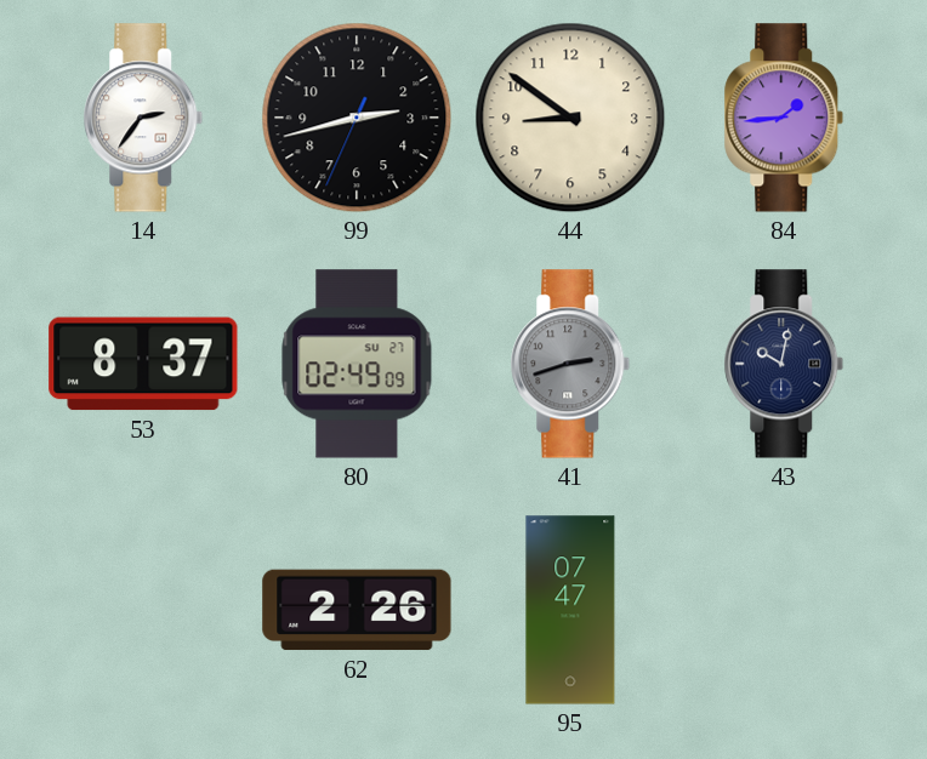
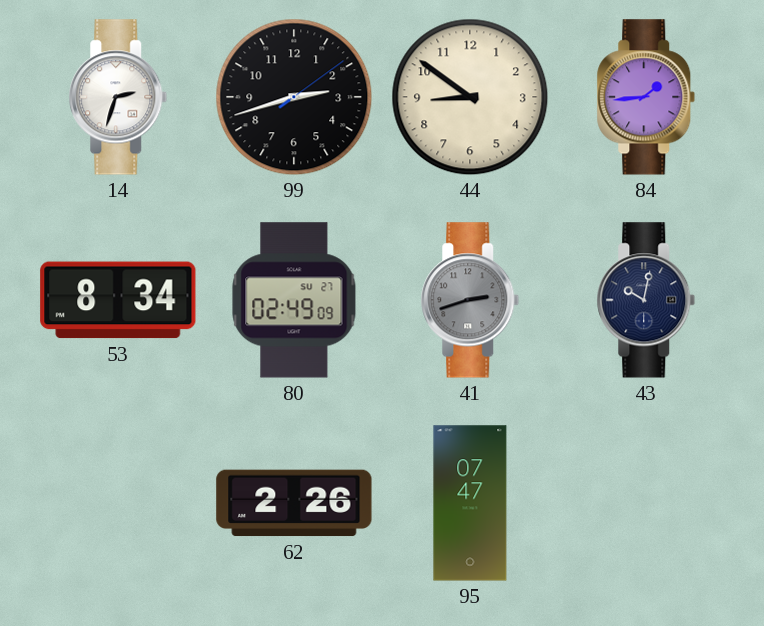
14: 2:36 -> 2:33
99: 2:42:34 -> 2:42:09
53: 8:37 -> 8:34
